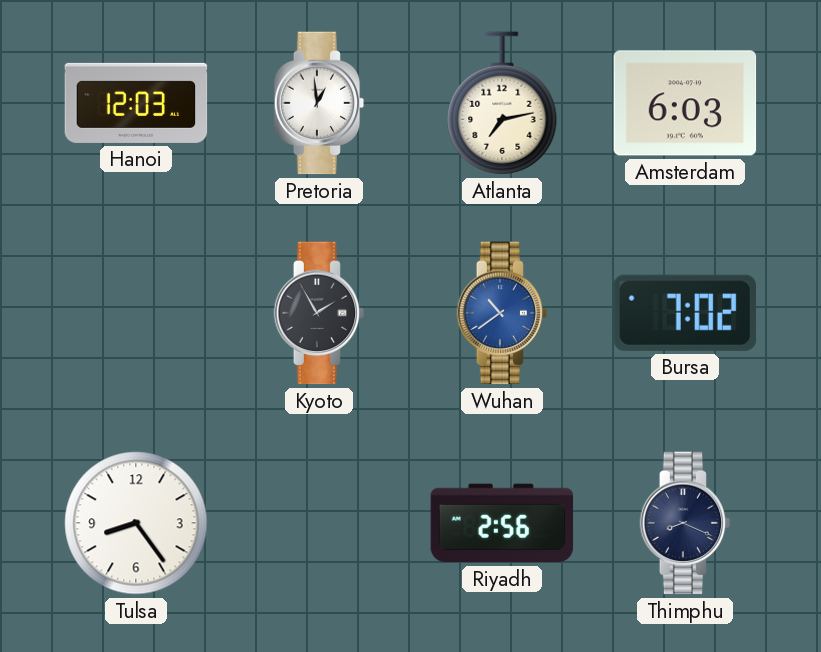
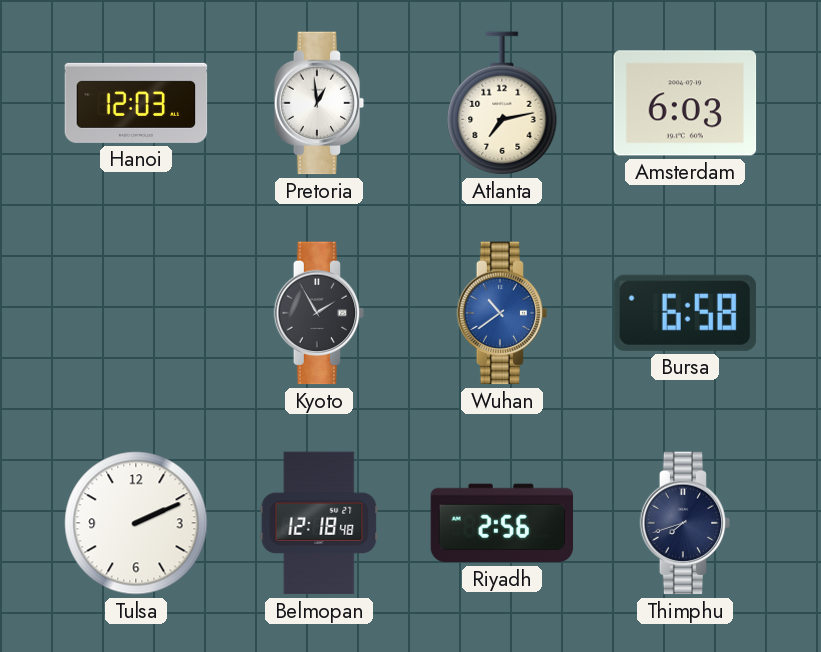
Bursa: 7:02 -> 6:58
Tulsa: 8:24 -> 2:11
Belmopan: none -> 12:18
Thimphu: 8:19 -> 7:42
